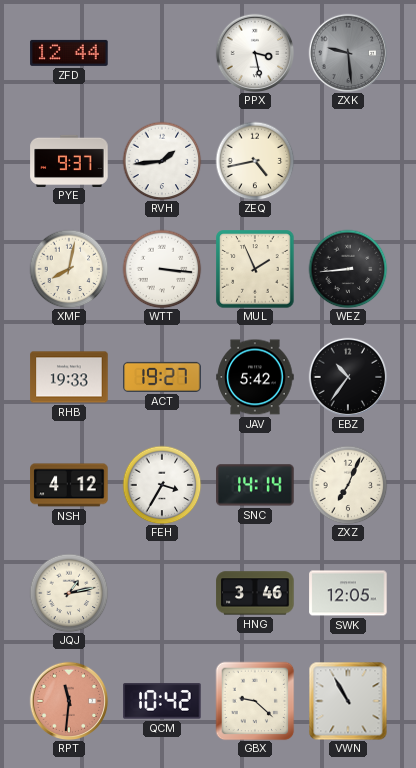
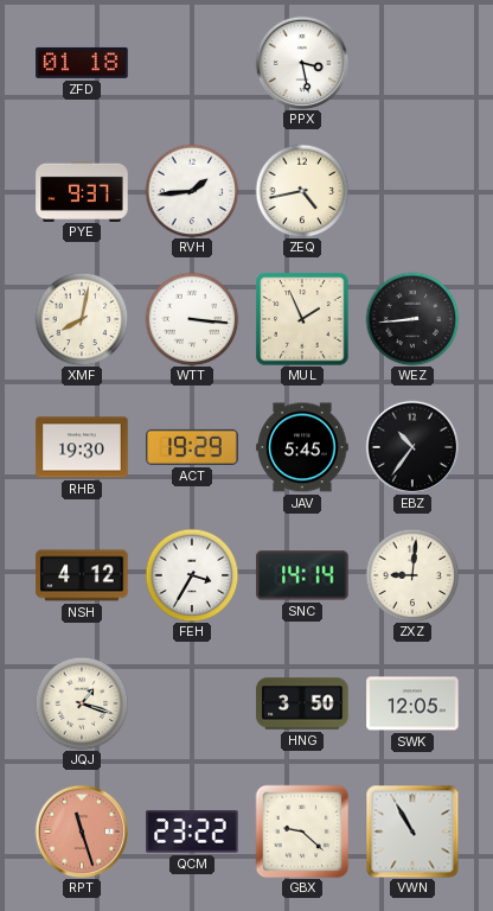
ZFD: 12:44 -> 01:18
ZXK: 9:29 -> none
RHB: 19:33 -> 19:30
ACT: 19:27 -> 19:29
JAV: 5:42 -> 5:45
ZXZ: 7:04 -> 9:01
JQJ: 1:13 -> 1:18
HNG: 3:46 -> 3:50
RPT: 11:31 -> 11:27
QCM: 10:42 -> 23:22
